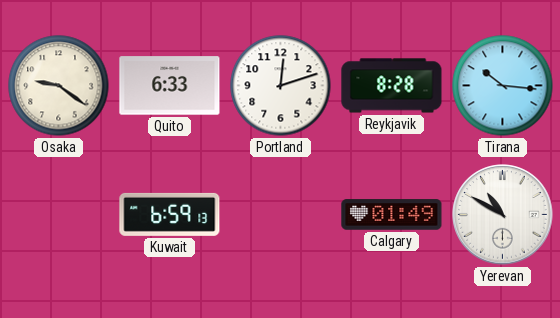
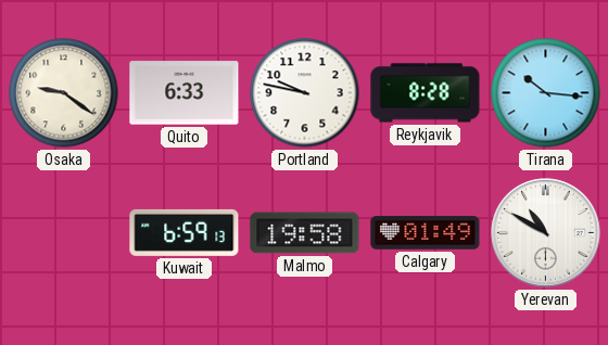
Portland: 12:12 -> 9:47
Malmo: none -> 19:58
